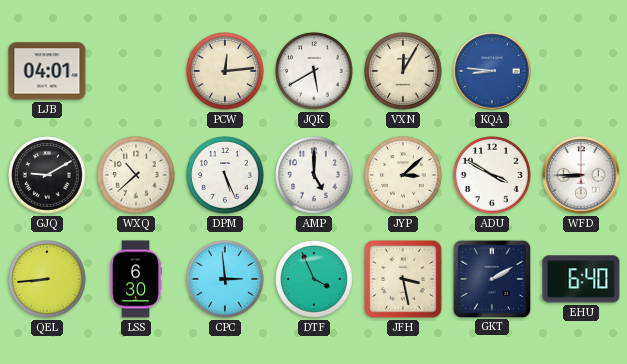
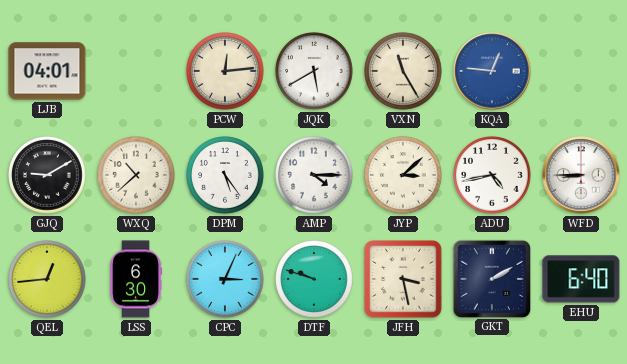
VXN: 12:05 -> 11:25
KQA: 8:46 -> 12:46
DPM: 5:26 -> 5:24
AMP: 5:00 -> 4:15
ADU: 3:50 -> 4:43
QEL: 8:44 -> 12:44
CPC: 2:59 -> 3:04
DTF: 3:56 -> 9:48
